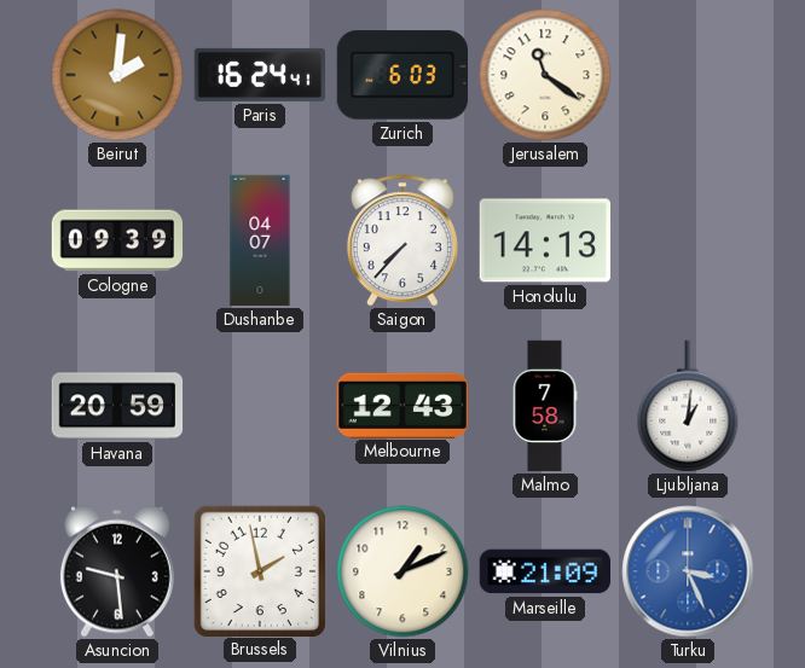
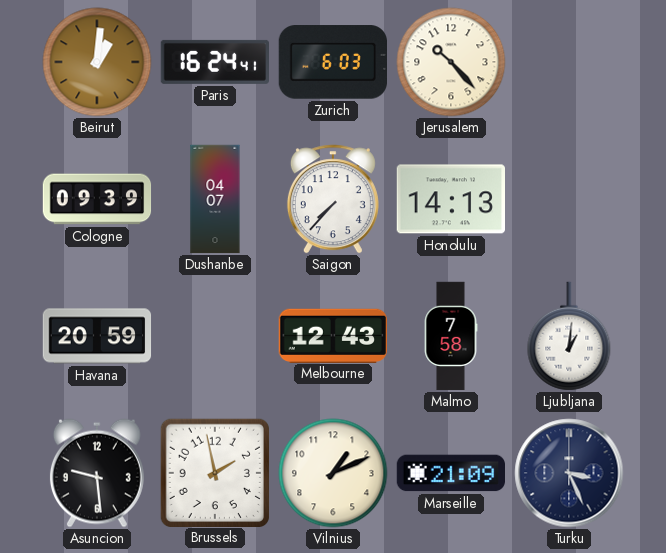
Beirut: 2:01 -> 1:01
Jerusalem: 11:21 -> 10:23
Turku dial: blue -> navy
